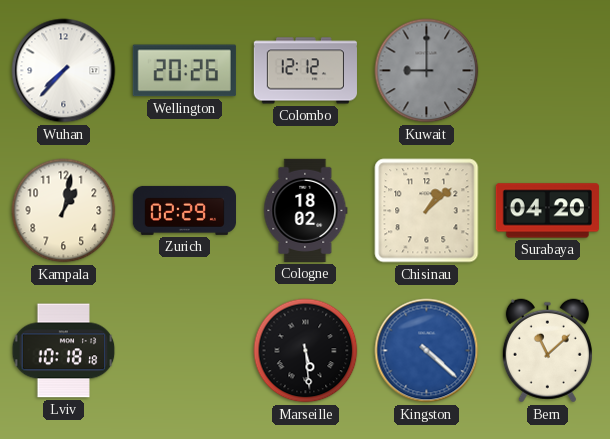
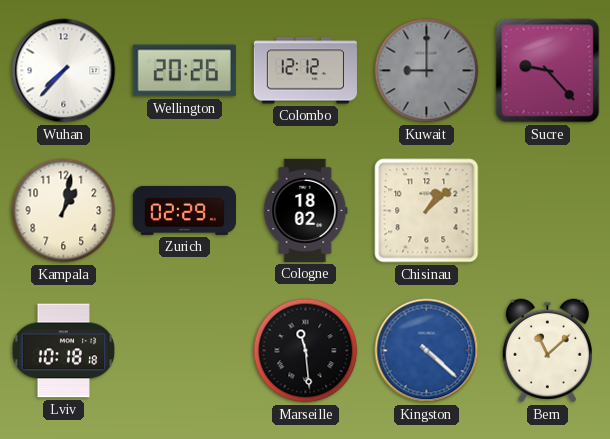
Sucre: none -> 9:23
Surabaya: 04:20 -> none
Marseille: 5:29 -> 11:29
